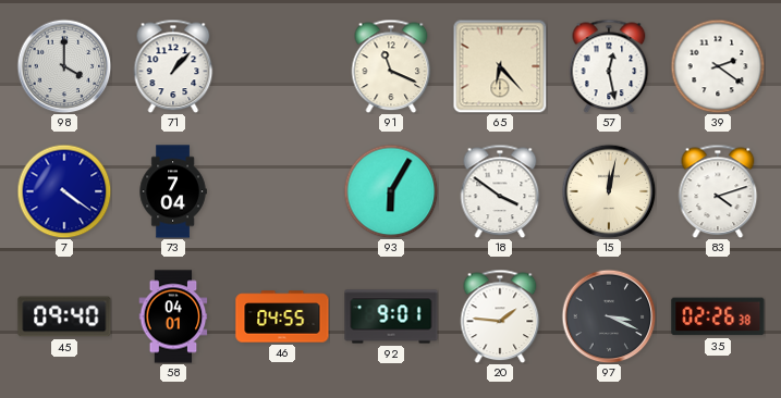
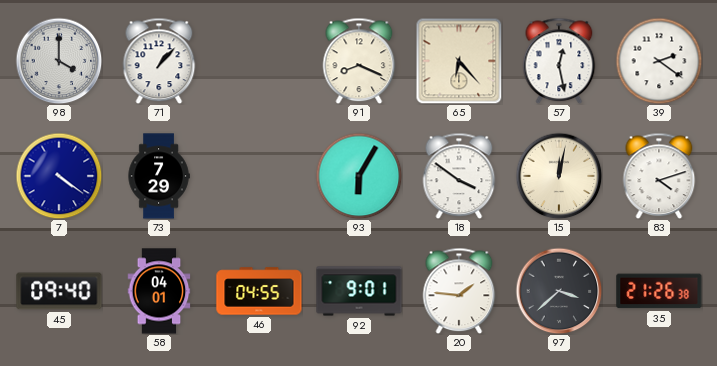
91: 11:19 -> 8:19
73: 7:04 -> 7:29
97: 3:19 -> 3:38
35: 02:26 -> 21:26
